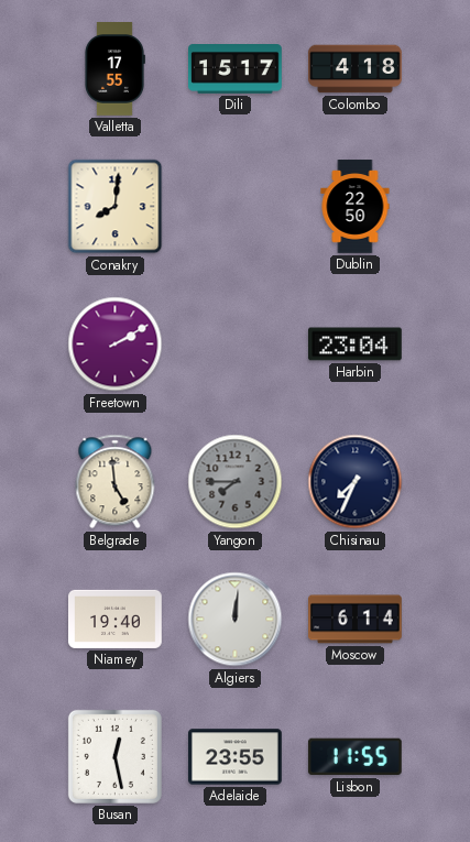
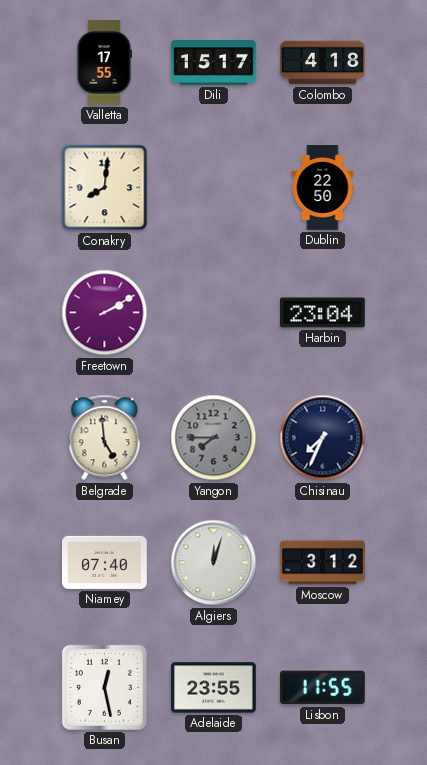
Niamey: 19:40 -> 07:40
Algiers: 12:01 -> 12:03
Moscow: 6:14 -> 3:12
